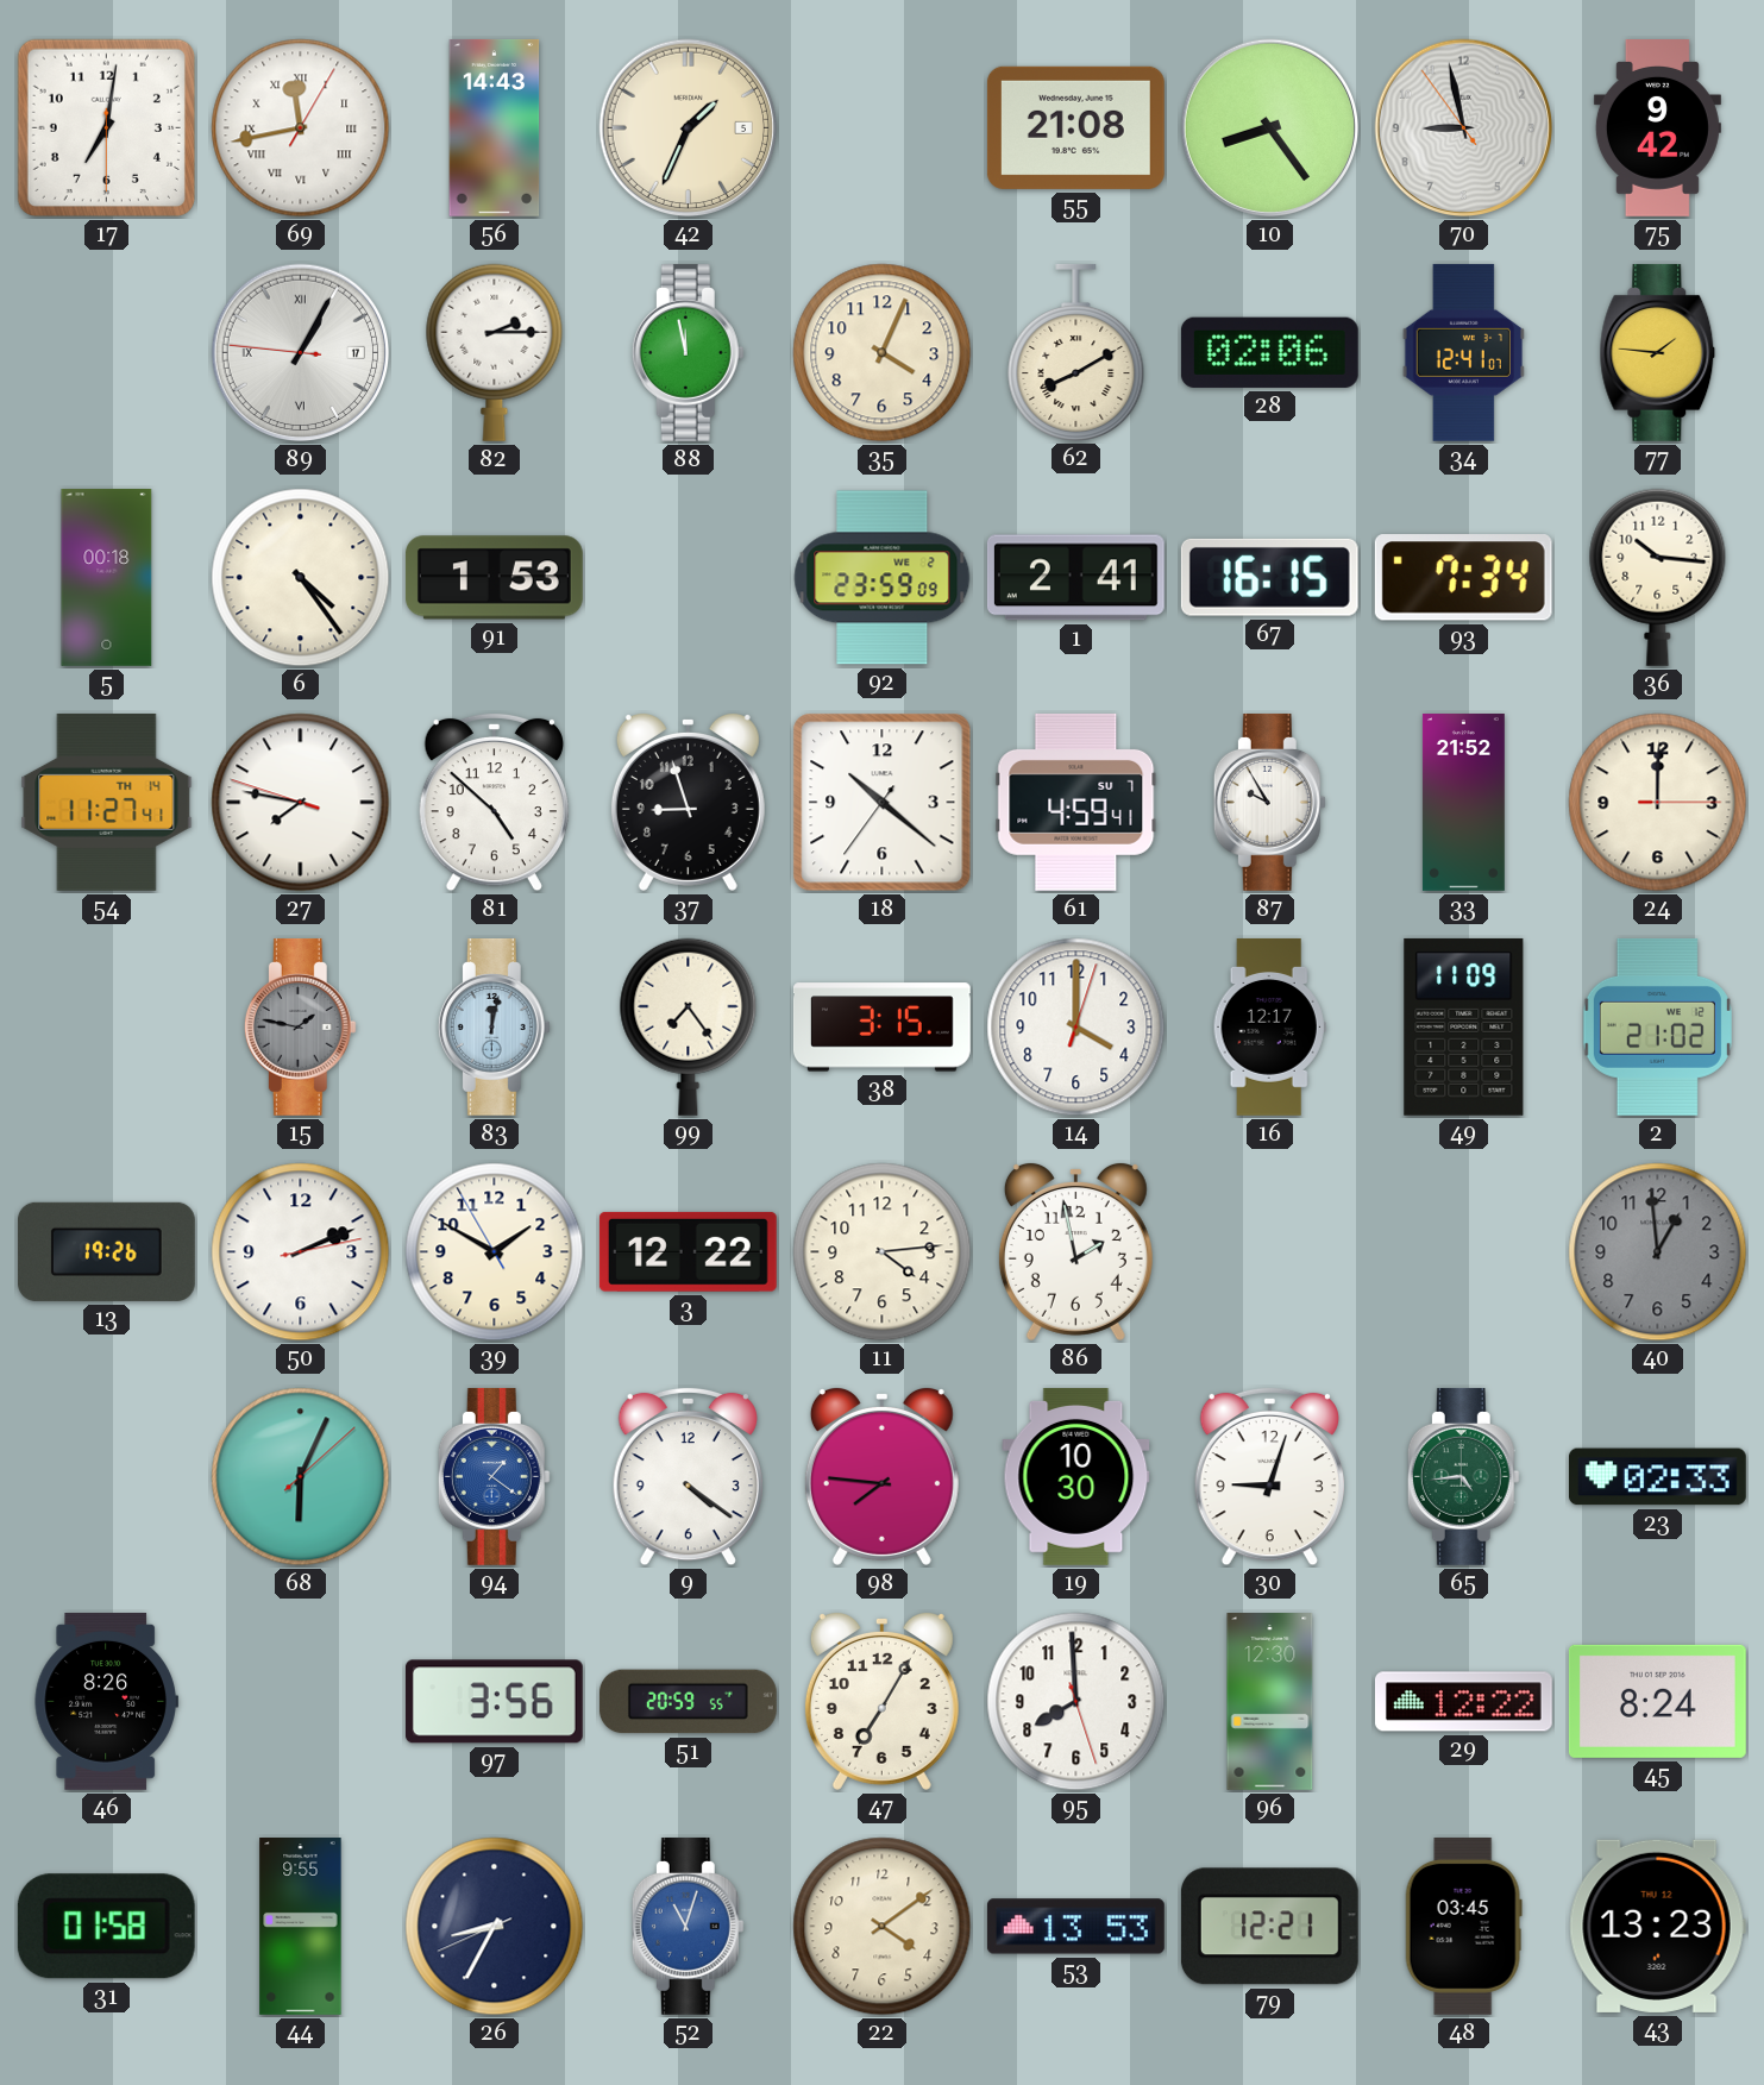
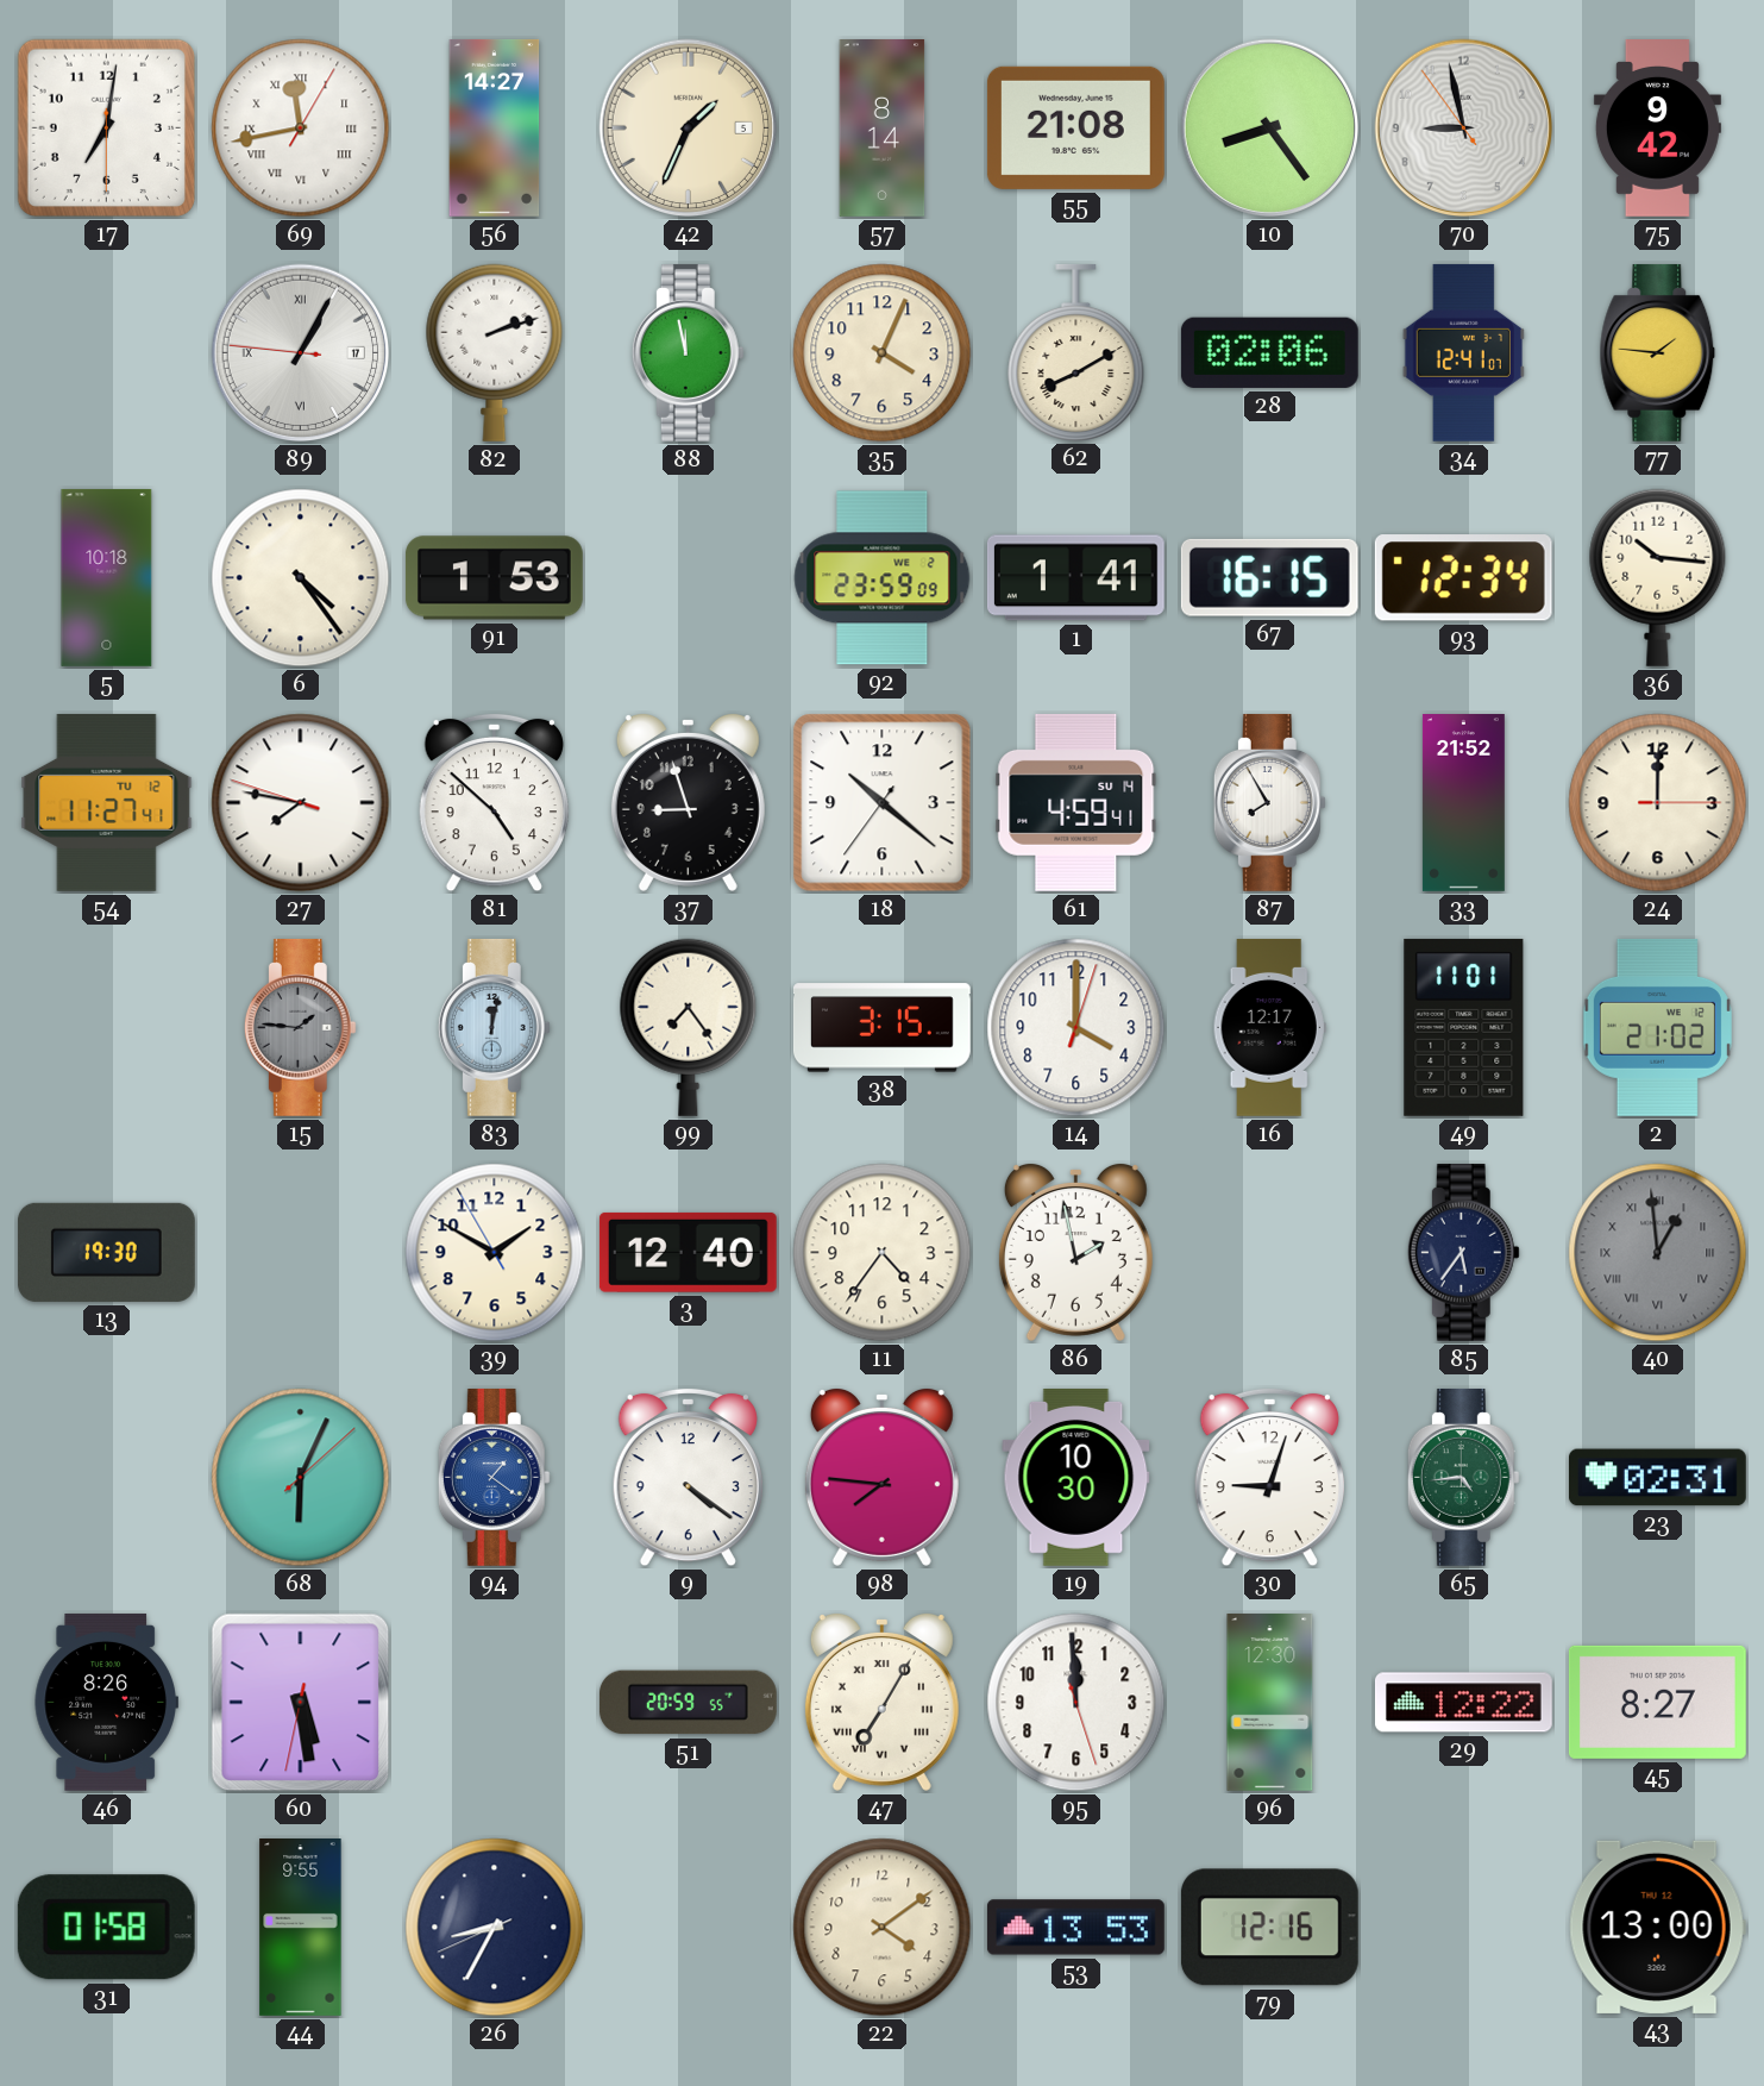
56: 14:43 -> 14:27
57: none -> 8:14
82: 2:15 -> 2:12
5: 00:18 -> 10:18
1: 2:41 -> 1:41
93: 7:34 -> 12:34
54 date: TH 14 -> TU 12
61 date: SU 7 -> SU 14
87: 9:55 -> 7:55
15: 1:47 -> 1:46
49: 11:09 -> 11:01
13: 19:26 -> 19:30
50: 2:11 -> none
3: 12:22 -> 12:40
11: 4:14 -> 4:36
85: none -> 5:36
40 numerals: Arabic -> Roman
23: 02:33 -> 02:31
60: none -> 5:28
97: 3:56 -> none
47 numerals: Arabic -> Roman
95: 7:59 -> 11:59
45: 8:24 -> 8:27
52: 11:03 -> none
79: 12:21 -> 12:16
48: 03:45 -> none
43: 13:23 -> 13:00
